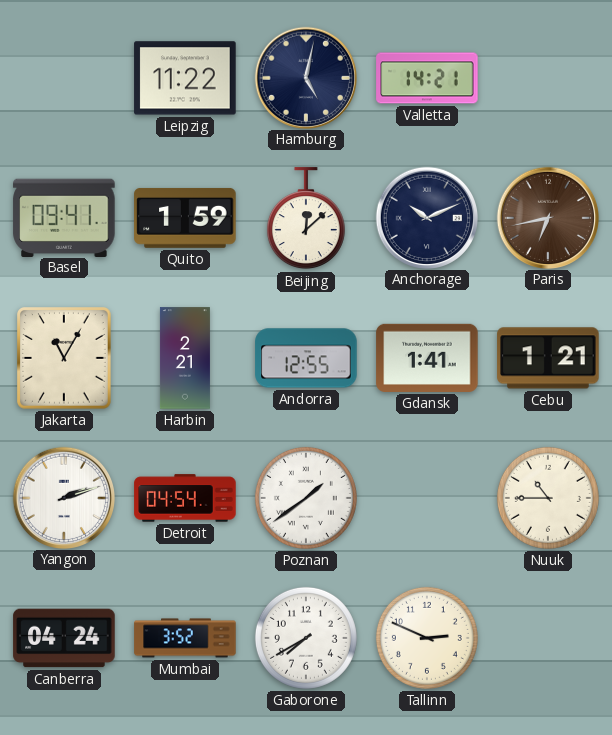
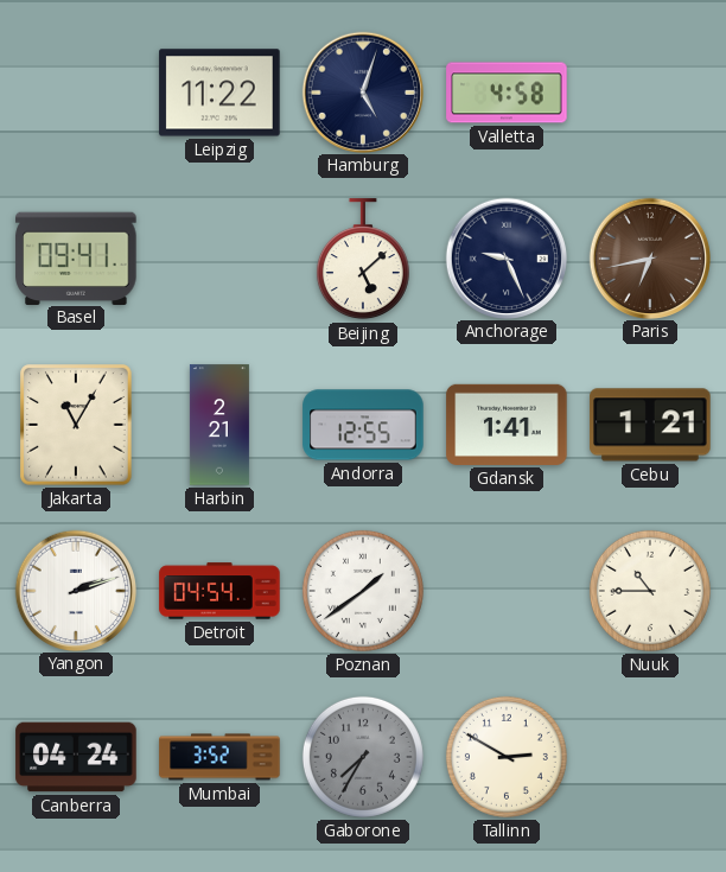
Hamburg: 5:02 -> 5:03
Valletta: 14:21 -> 4:58
Quito: 1:59 -> none
Beijing: 12:08 -> 5:08
Anchorage: 10:11 -> 9:26
Gaborone: 7:40 -> 7:35
Gaborone dial: white -> grey
Tallinn: 2:49 -> 2:50
